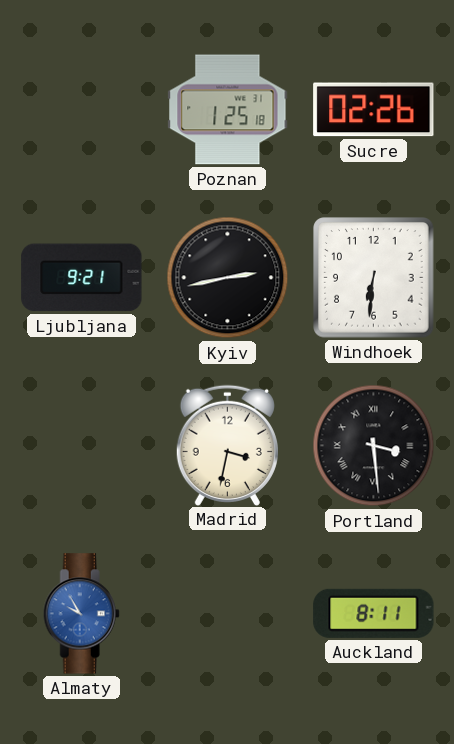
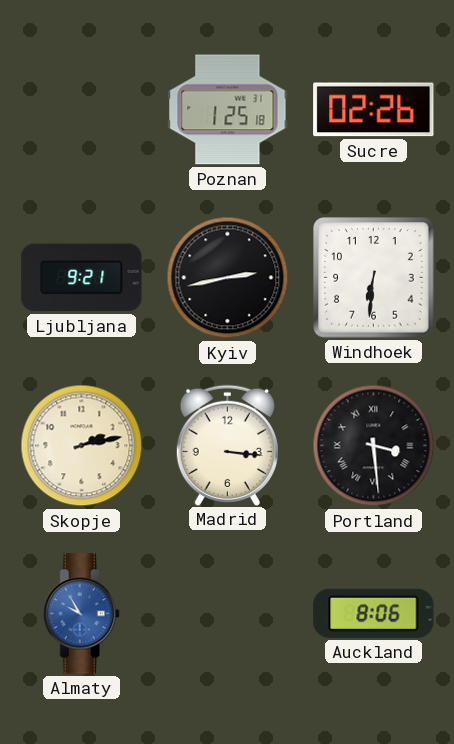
Skopje: none -> 2:13
Madrid: 3:32 -> 3:16
Auckland: 8:11 -> 8:06
